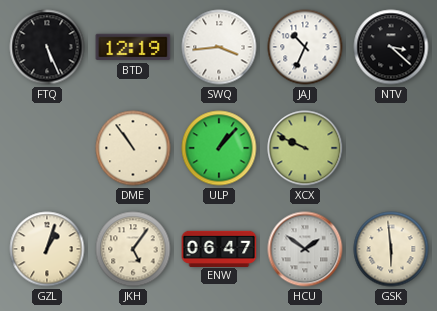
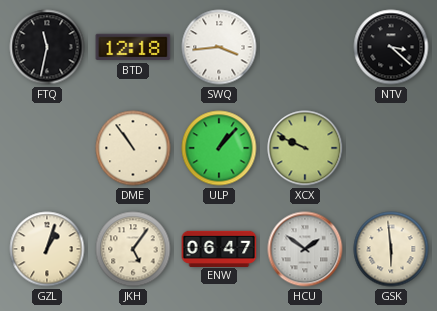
FTQ: 5:26 -> 11:32
BTD: 12:19 -> 12:18
JAJ: 10:34 -> none
